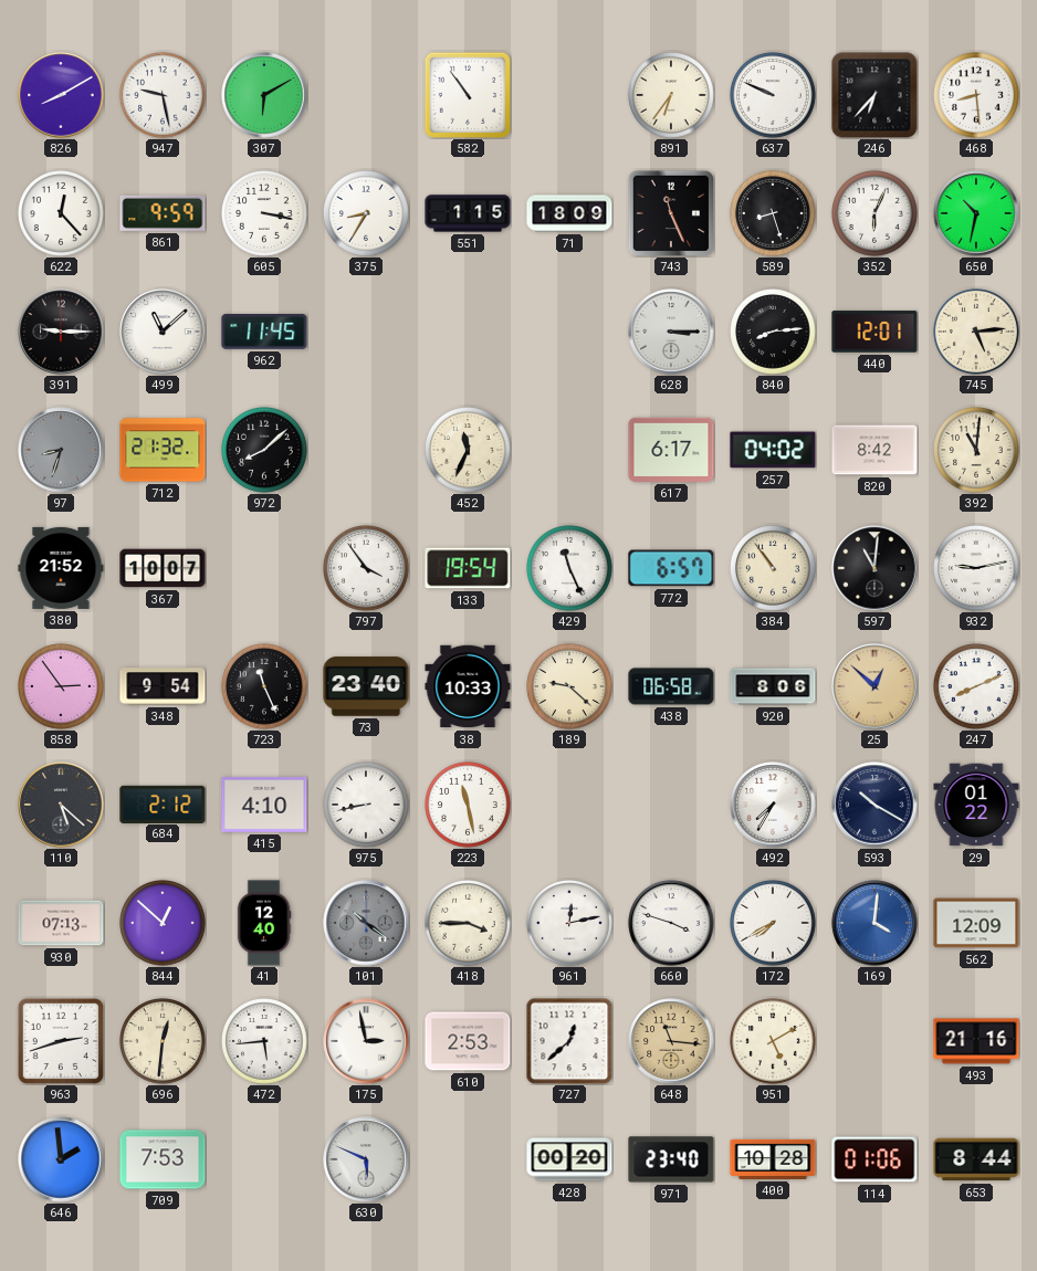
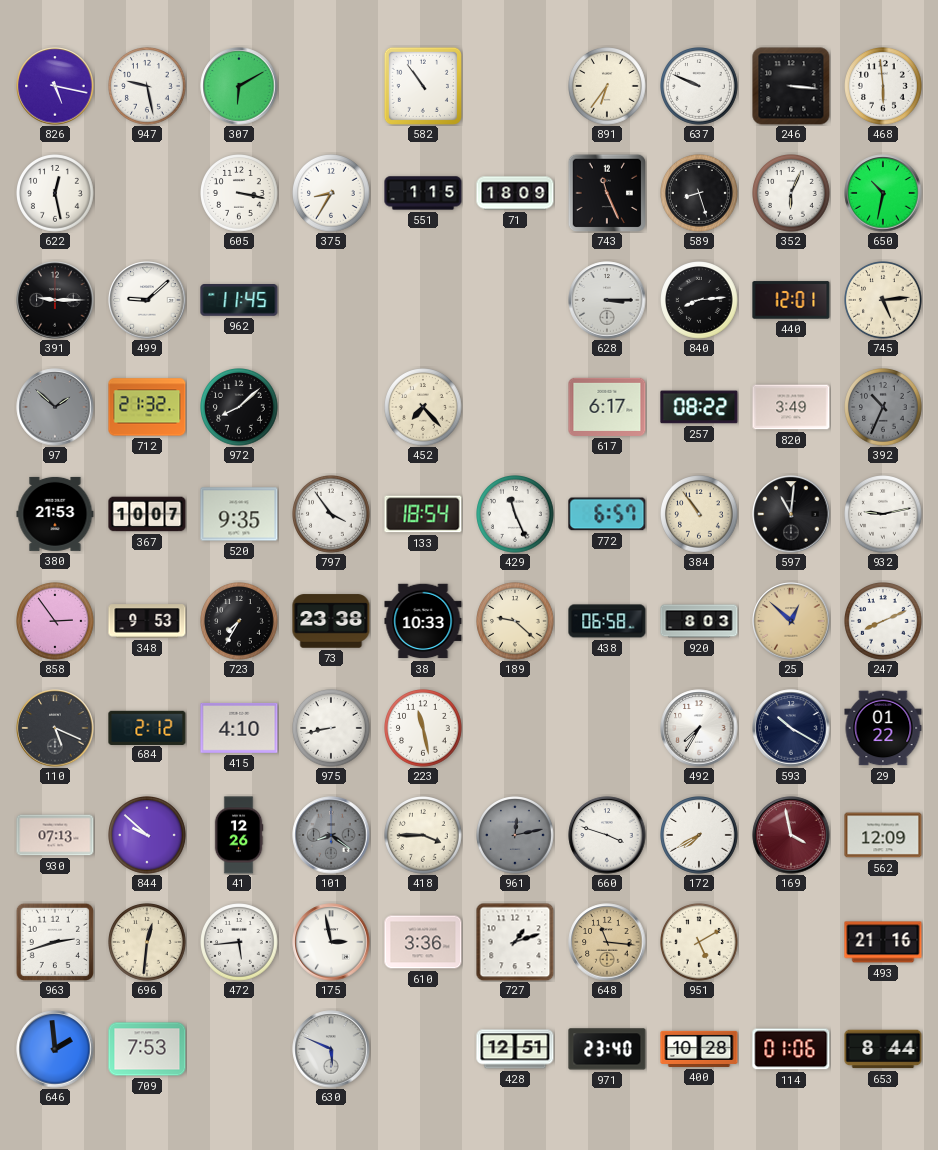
826: 8:10 -> 5:17
246: 6:37 -> 3:16
468: 8:29 -> 5:59
622: 12:23 -> 12:28
861: 9:59 -> none
499: 11:08 -> 9:08
97: 8:33 -> 1:52
452: 11:34 -> 7:23
257: 04:02 -> 08:22
820: 8:42 -> 3:49
392: 11:01 -> 10:34
392 dial: cream -> grey
380: 21:52 -> 21:53
520: none -> 9:35
133: 19:54 -> 18:54
348: 9:54 -> 9:53
723: 11:26 -> 7:35
73: 23:40 -> 23:38
920: 8:06 -> 8:03
110: 5:22 -> 5:19
844: 12:52 -> 9:52
41: 12:40 -> 12:26
101: 10:21 -> 8:21
961 dial: white -> grey
169: 4:01 -> 3:58
169 dial: blue -> burgundy
610: 2:53 -> 3:36
727: 12:38 -> 1:12
428: 00:20 -> 12:51
